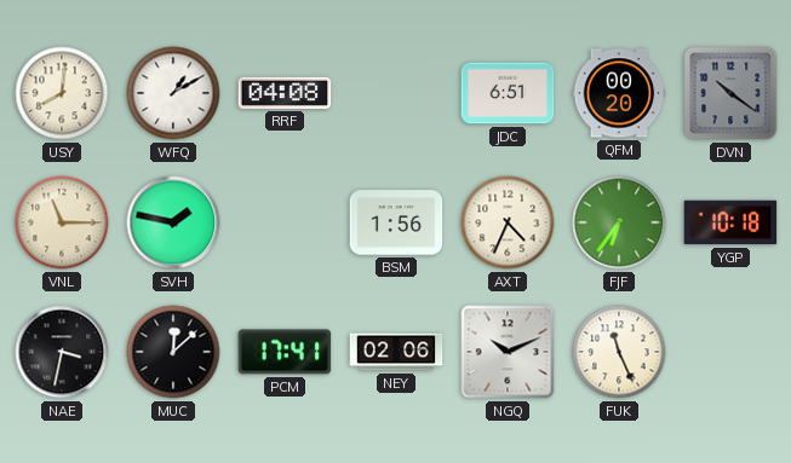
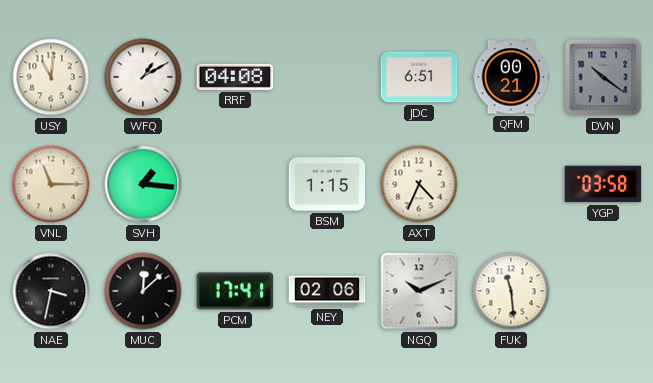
USY: 8:01 -> 11:01
QFM: 00:20 -> 00:21
SVH: 1:47 -> 1:16
BSM: 1:56 -> 1:15
FJF: 6:36 -> none
YGP: 10:18 -> 03:58
FUK: 11:26 -> 11:29
